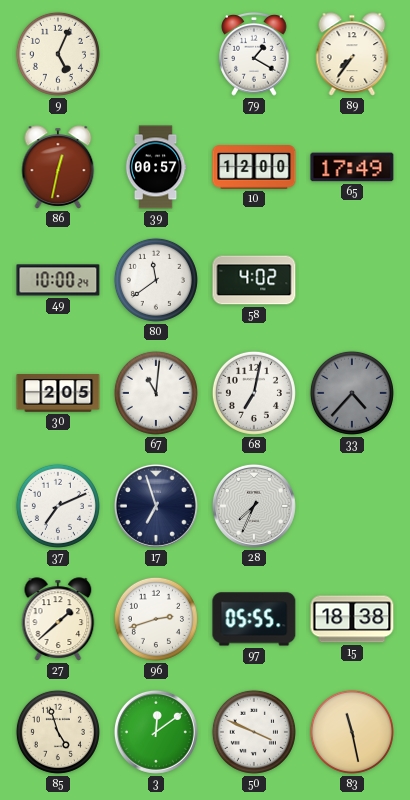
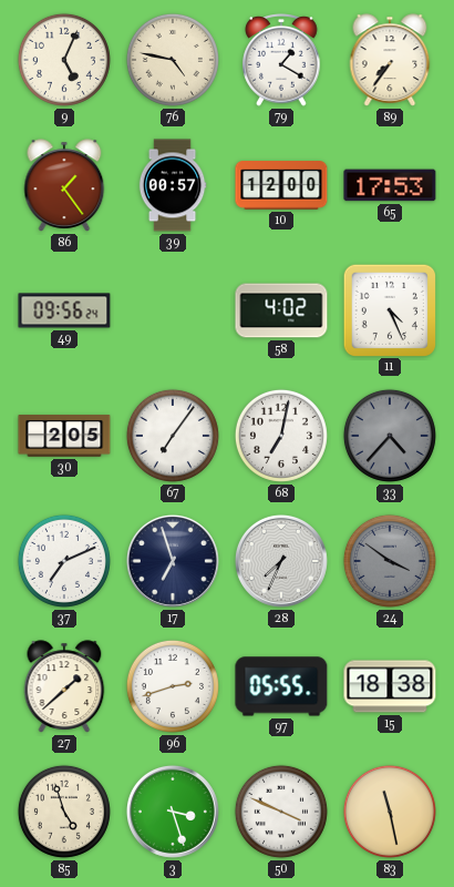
76: none -> 4:47
86: 12:32 -> 1:24
65: 17:49 -> 17:53
49: 10:00 -> 09:56
80: 11:39 -> none
11: none -> 4:26
67: 11:01 -> 7:06
24: none -> 3:51
3: 12:09 -> 3:27
